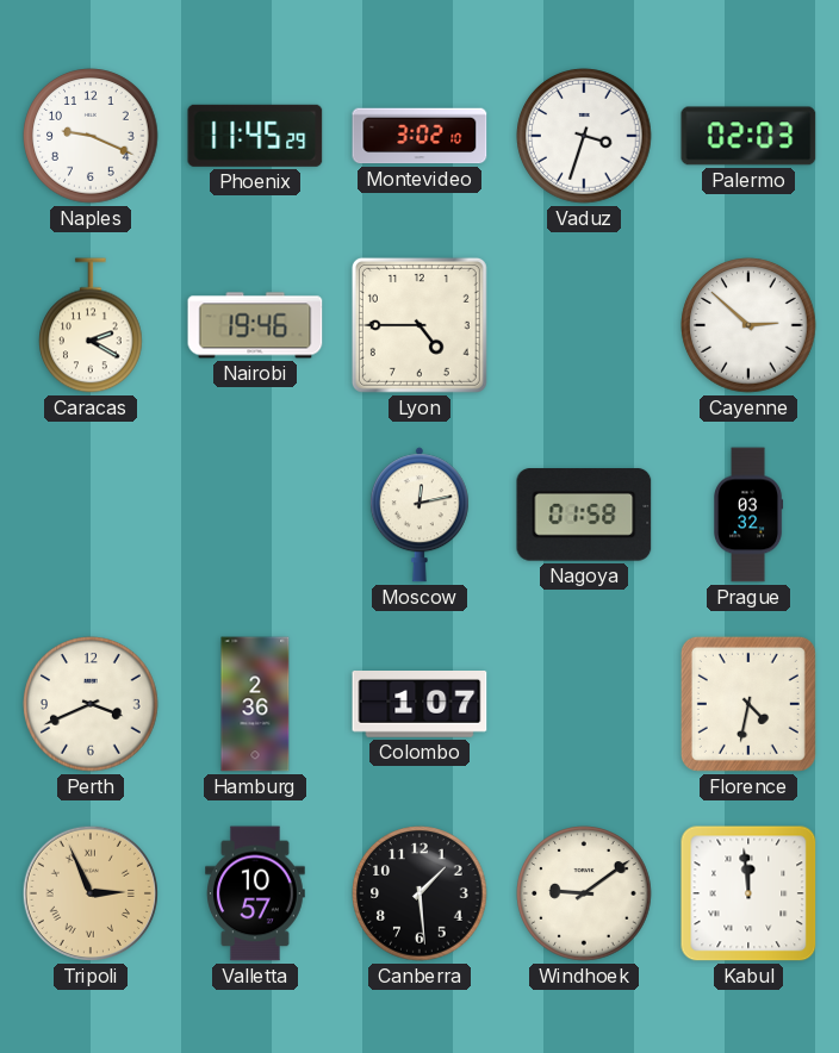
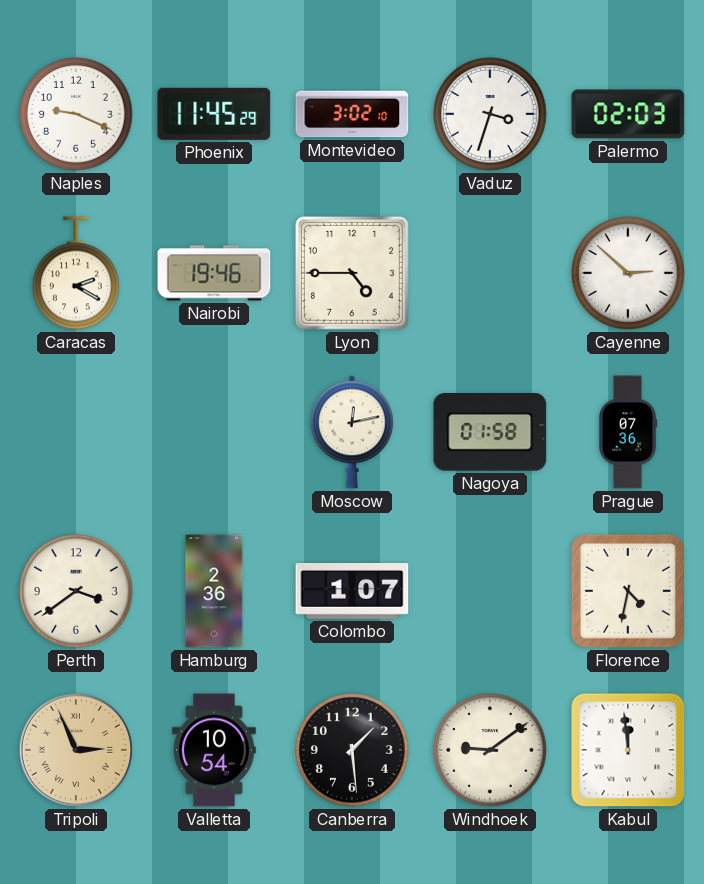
Prague: 03:32 -> 07:36
Perth: 3:41 -> 3:39
Valletta: 10:57 -> 10:54
